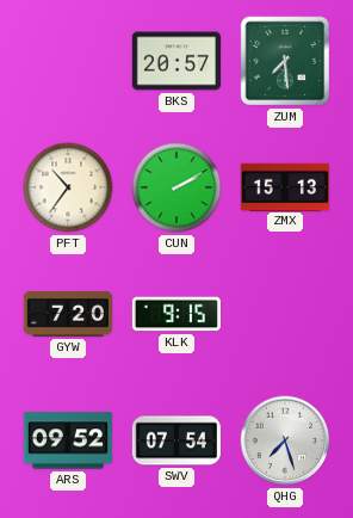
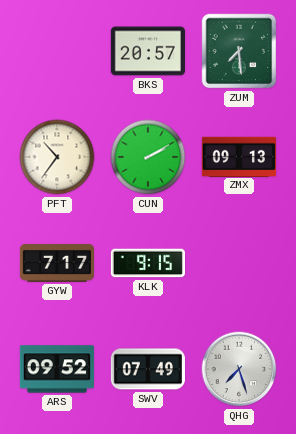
ZMX: 15:13 -> 09:13
GYW: 7:20 -> 7:17
SWV: 07:54 -> 07:49
